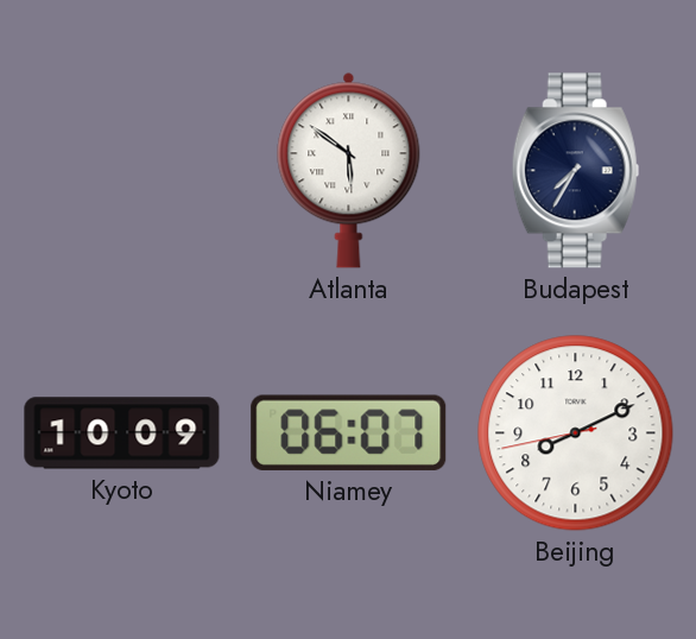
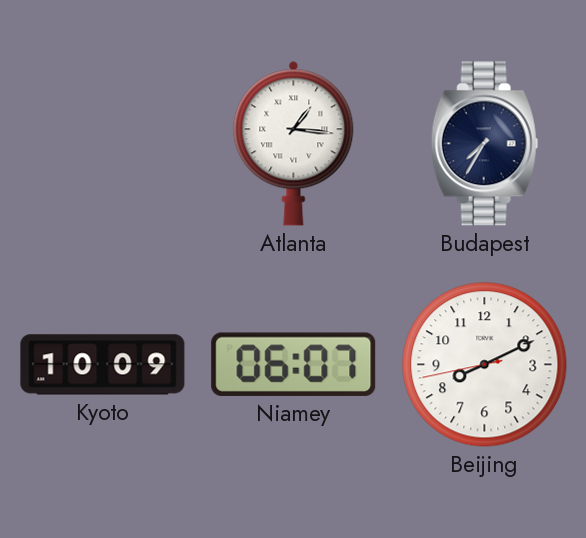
Atlanta: 5:51 -> 1:16
